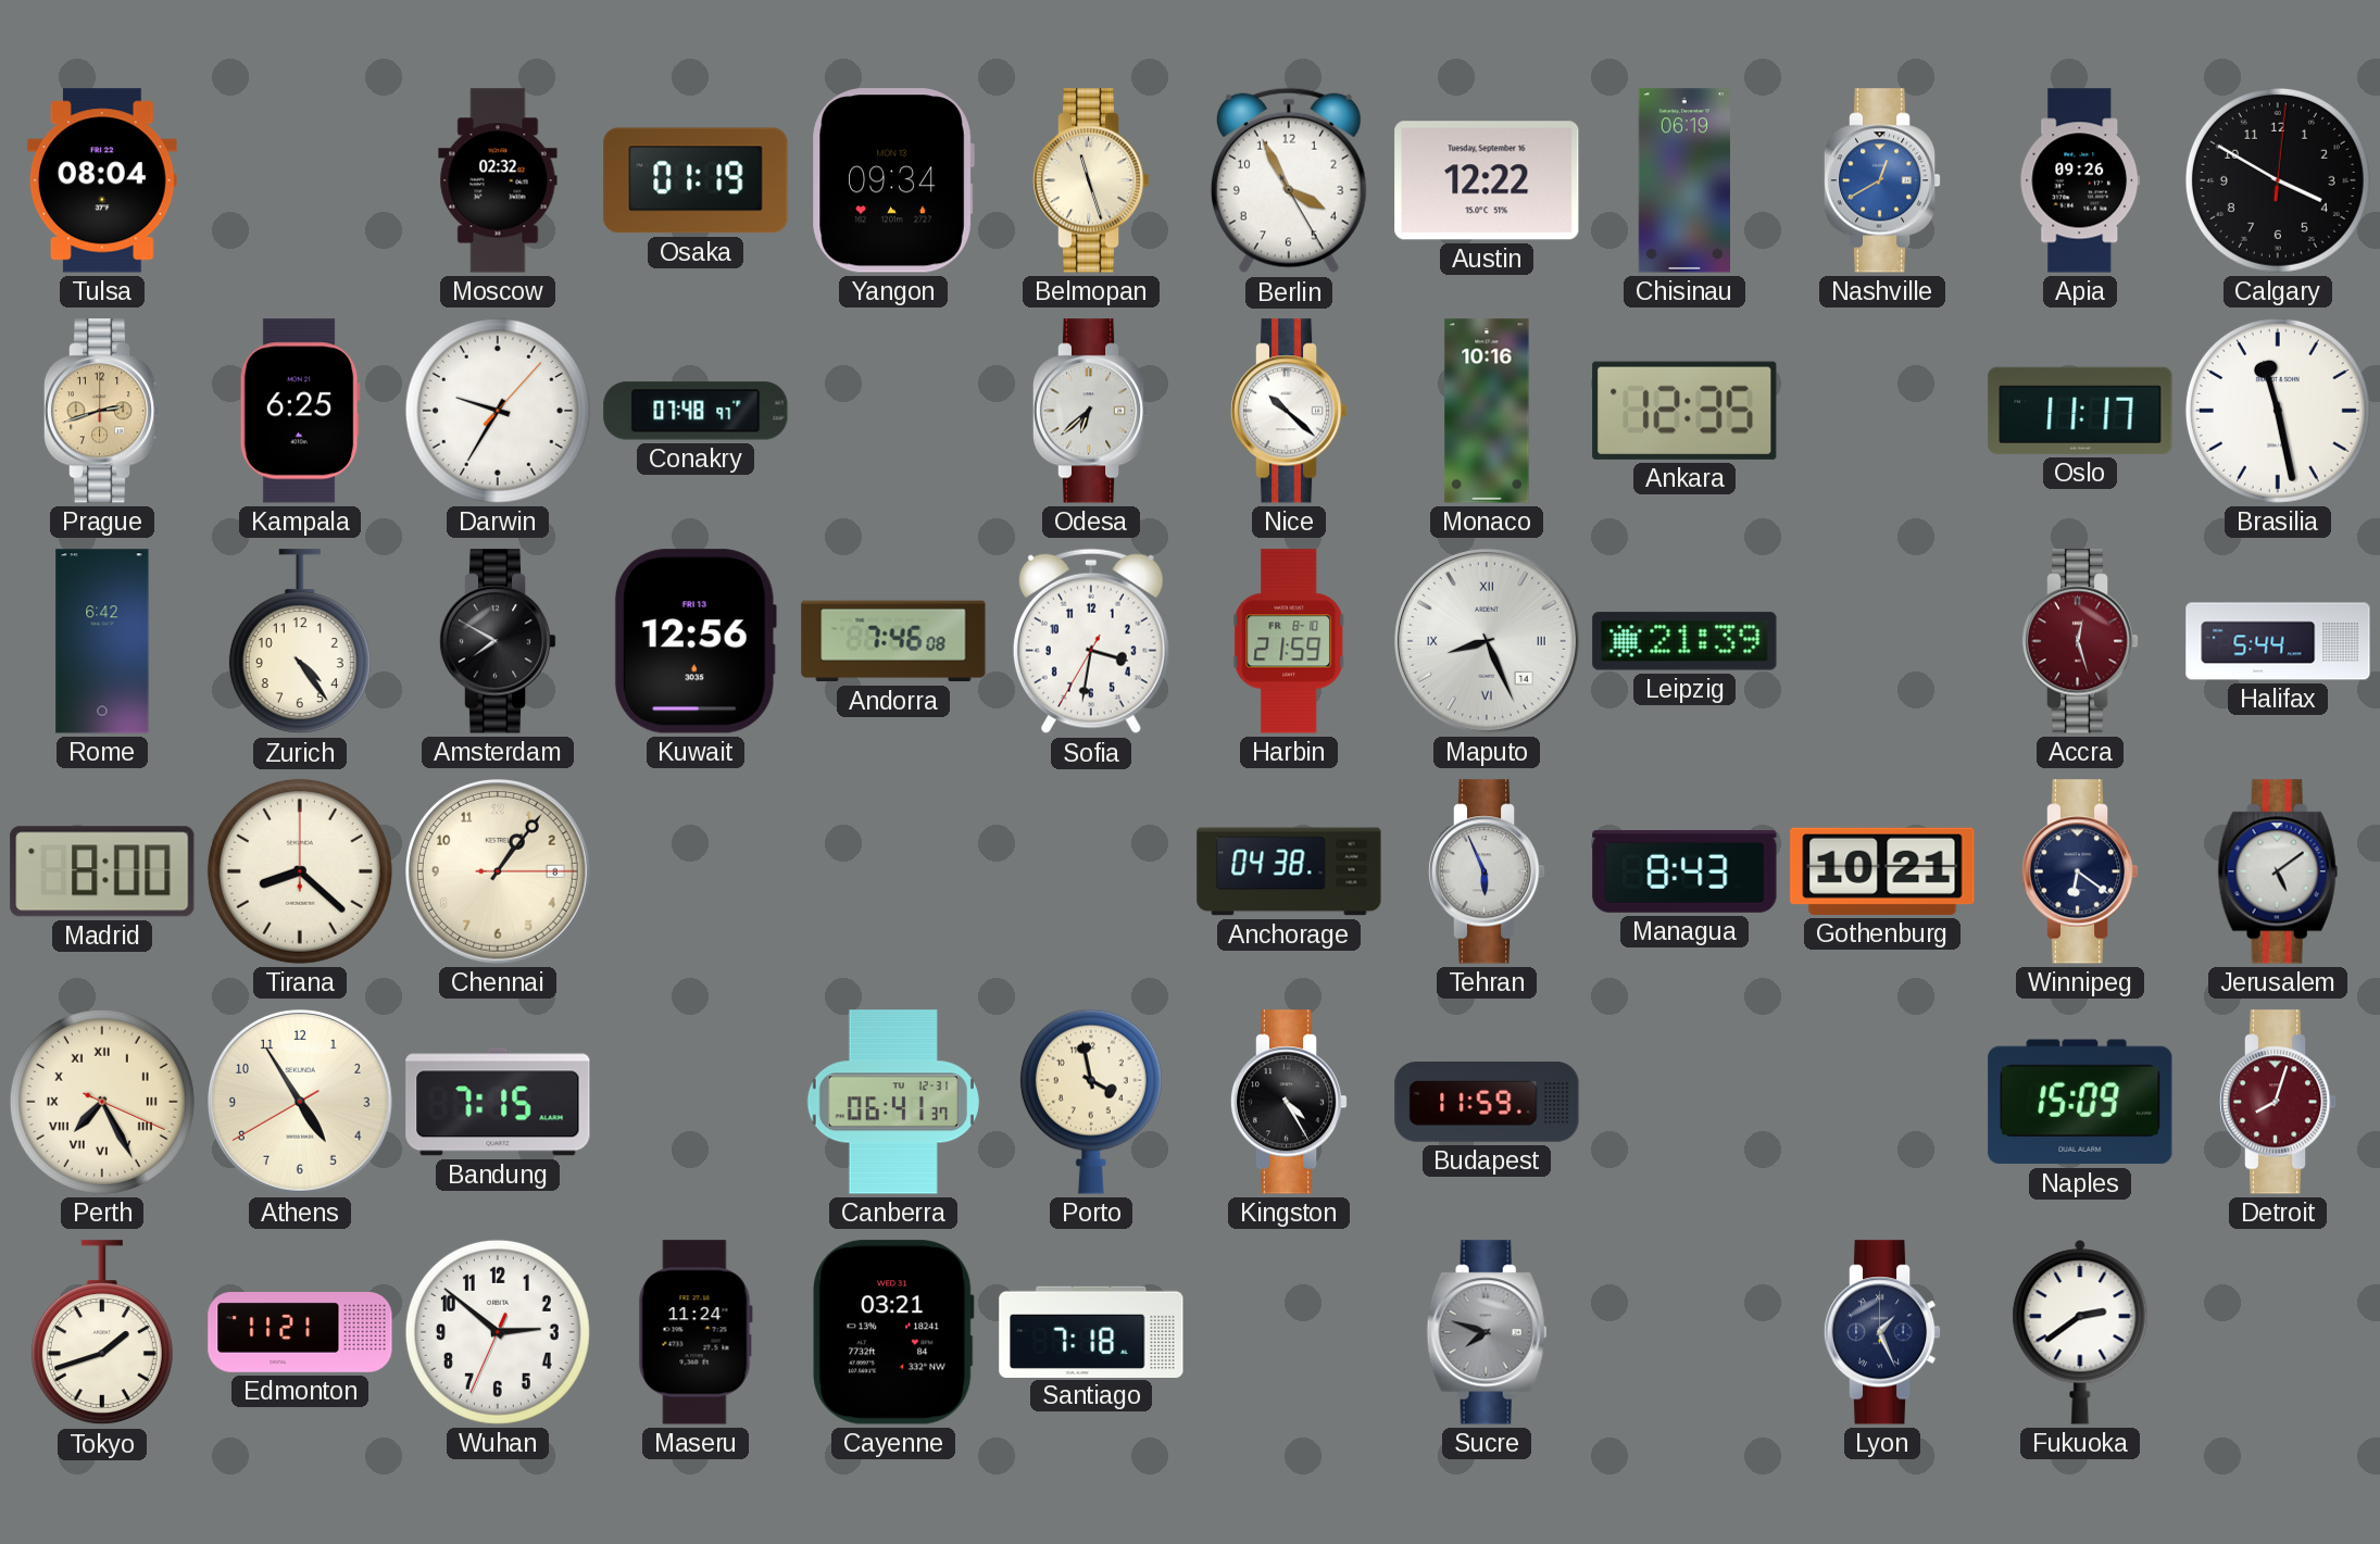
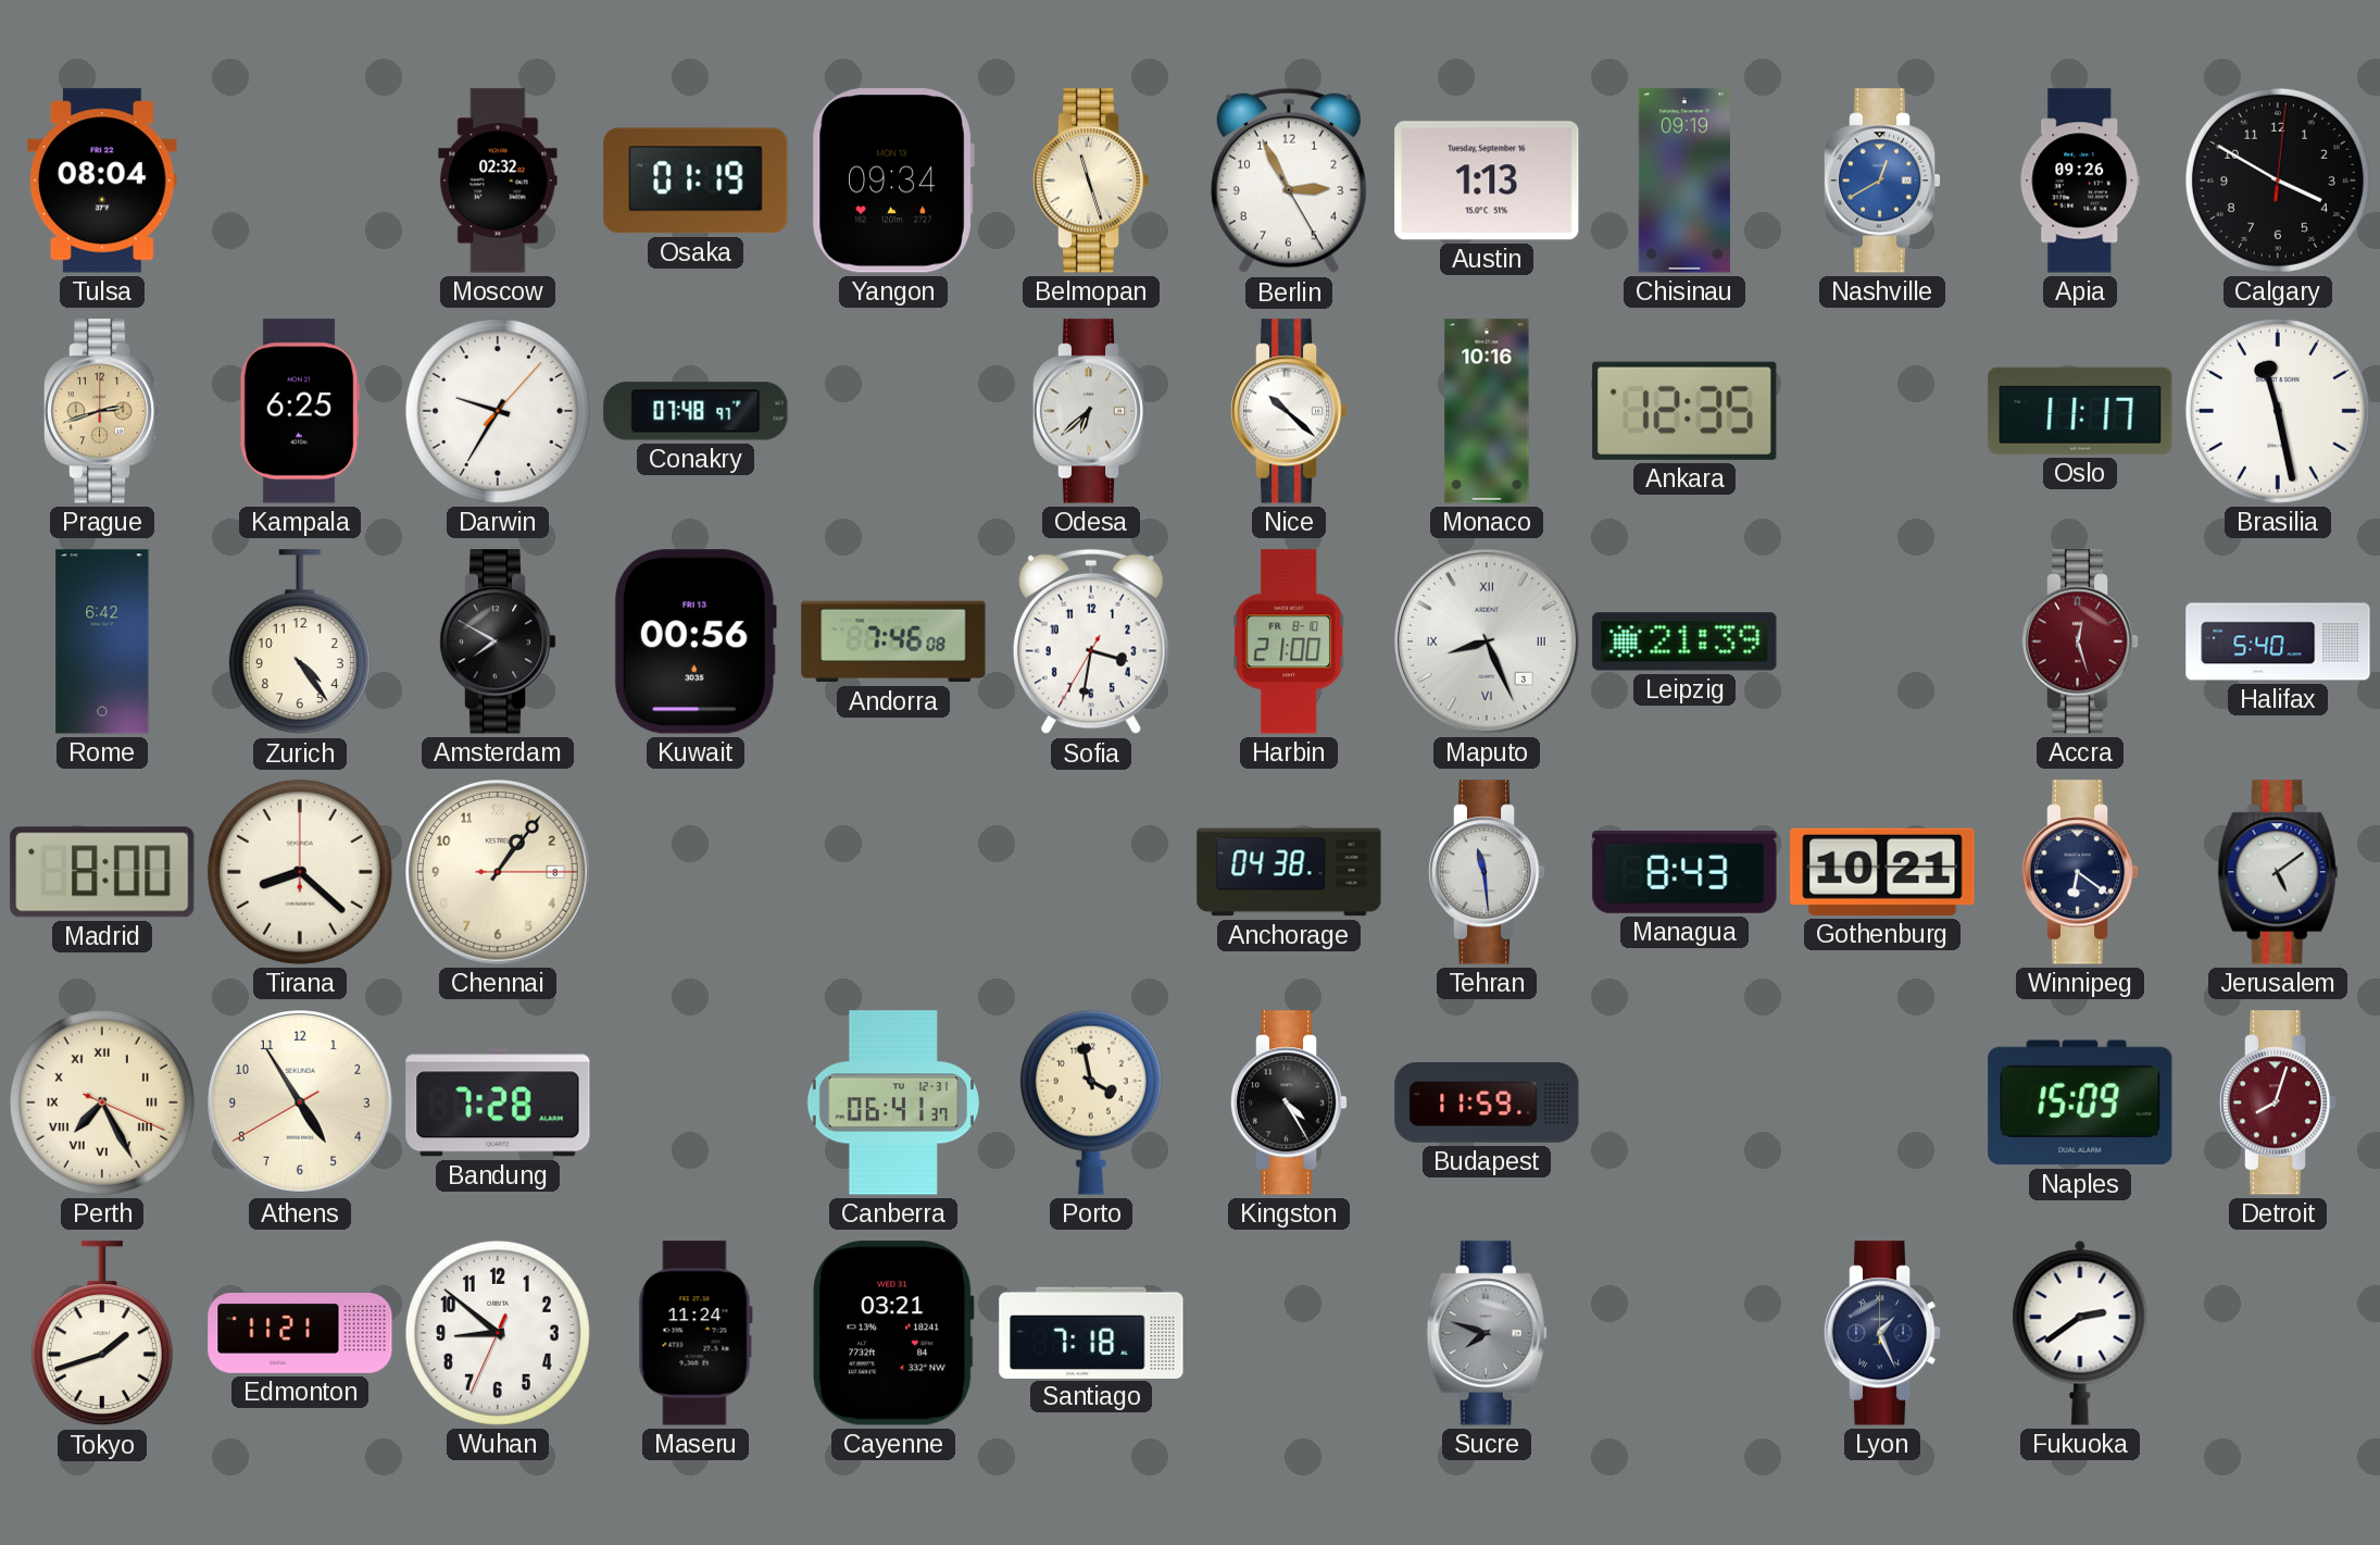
Berlin: 3:55 -> 2:55
Austin: 12:22 -> 1:13
Chisinau: 06:19 -> 09:19
Kuwait: 12:56 -> 00:56
Harbin: 21:59 -> 21:00
Maputo date: 14 -> 3
Halifax: 5:44 -> 5:40
Tehran: 5:56 -> 11:29
Bandung: 7:15 -> 7:28
Wuhan: 2:51 -> 8:51
